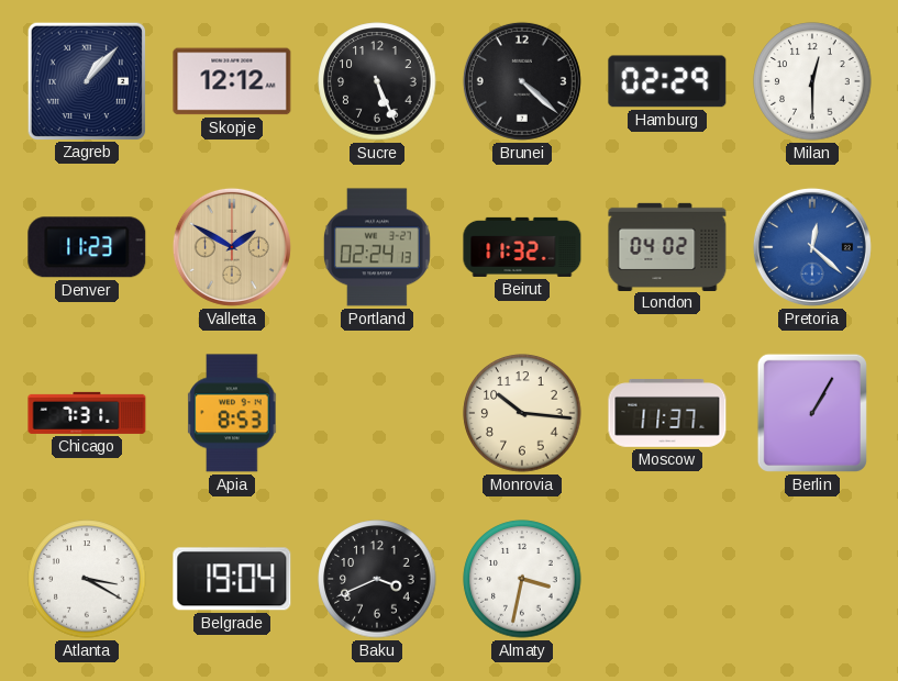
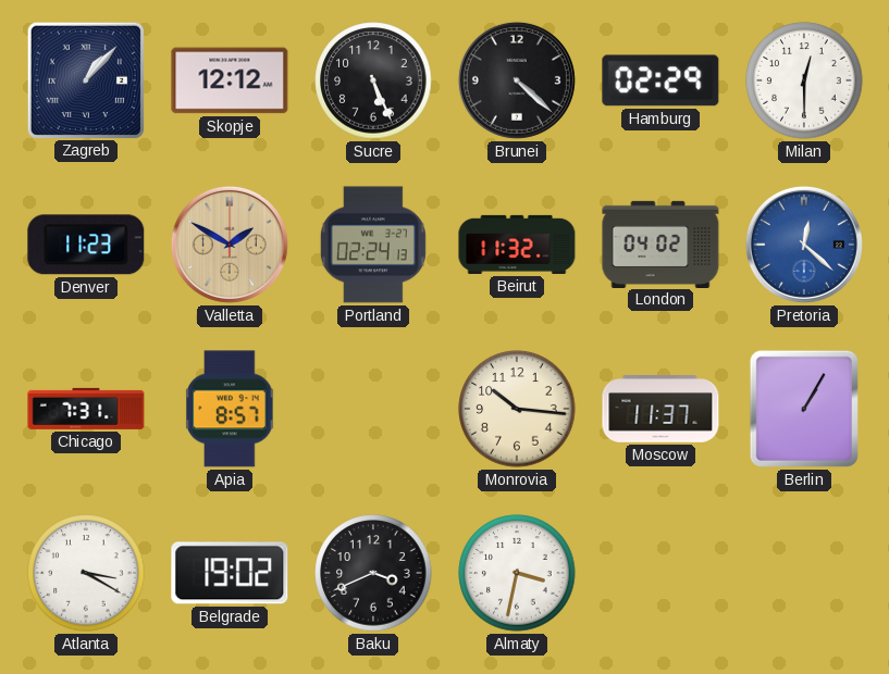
Apia: 8:53 -> 8:57
Belgrade: 19:04 -> 19:02
